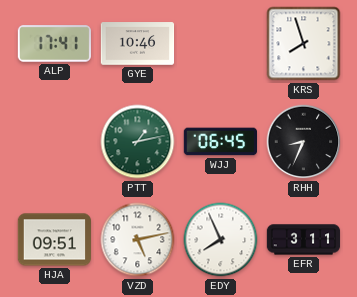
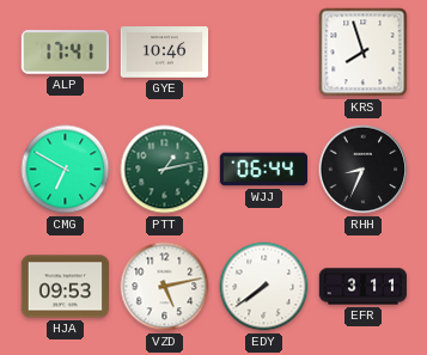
CMG: none -> 6:50
WJJ: 06:45 -> 06:44
HJA: 09:51 -> 09:53
EDY: 7:56 -> 7:39
